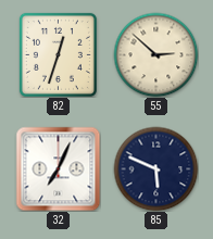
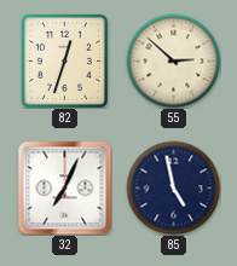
85: 5:49 -> 4:58
